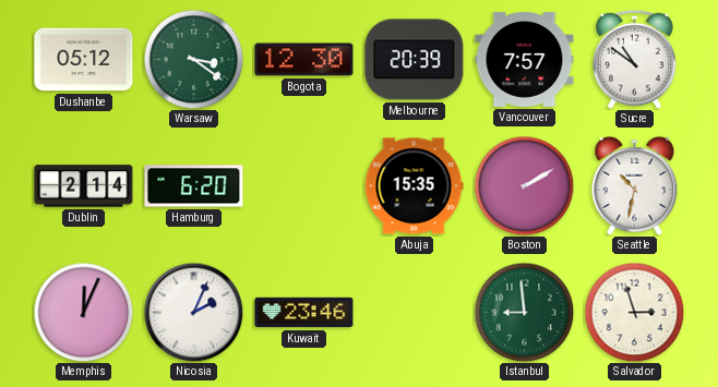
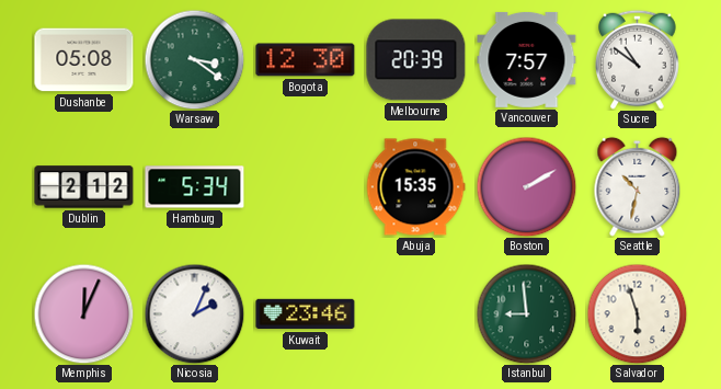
Dushanbe: 05:12 -> 05:08
Dublin: 2:14 -> 2:12
Hamburg: 6:20 -> 5:34
Salvador: 2:57 -> 5:57
